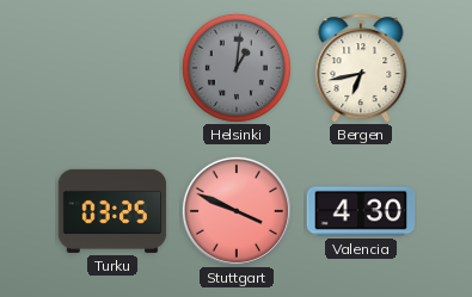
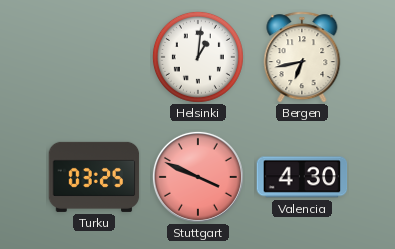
Helsinki dial: grey -> white
